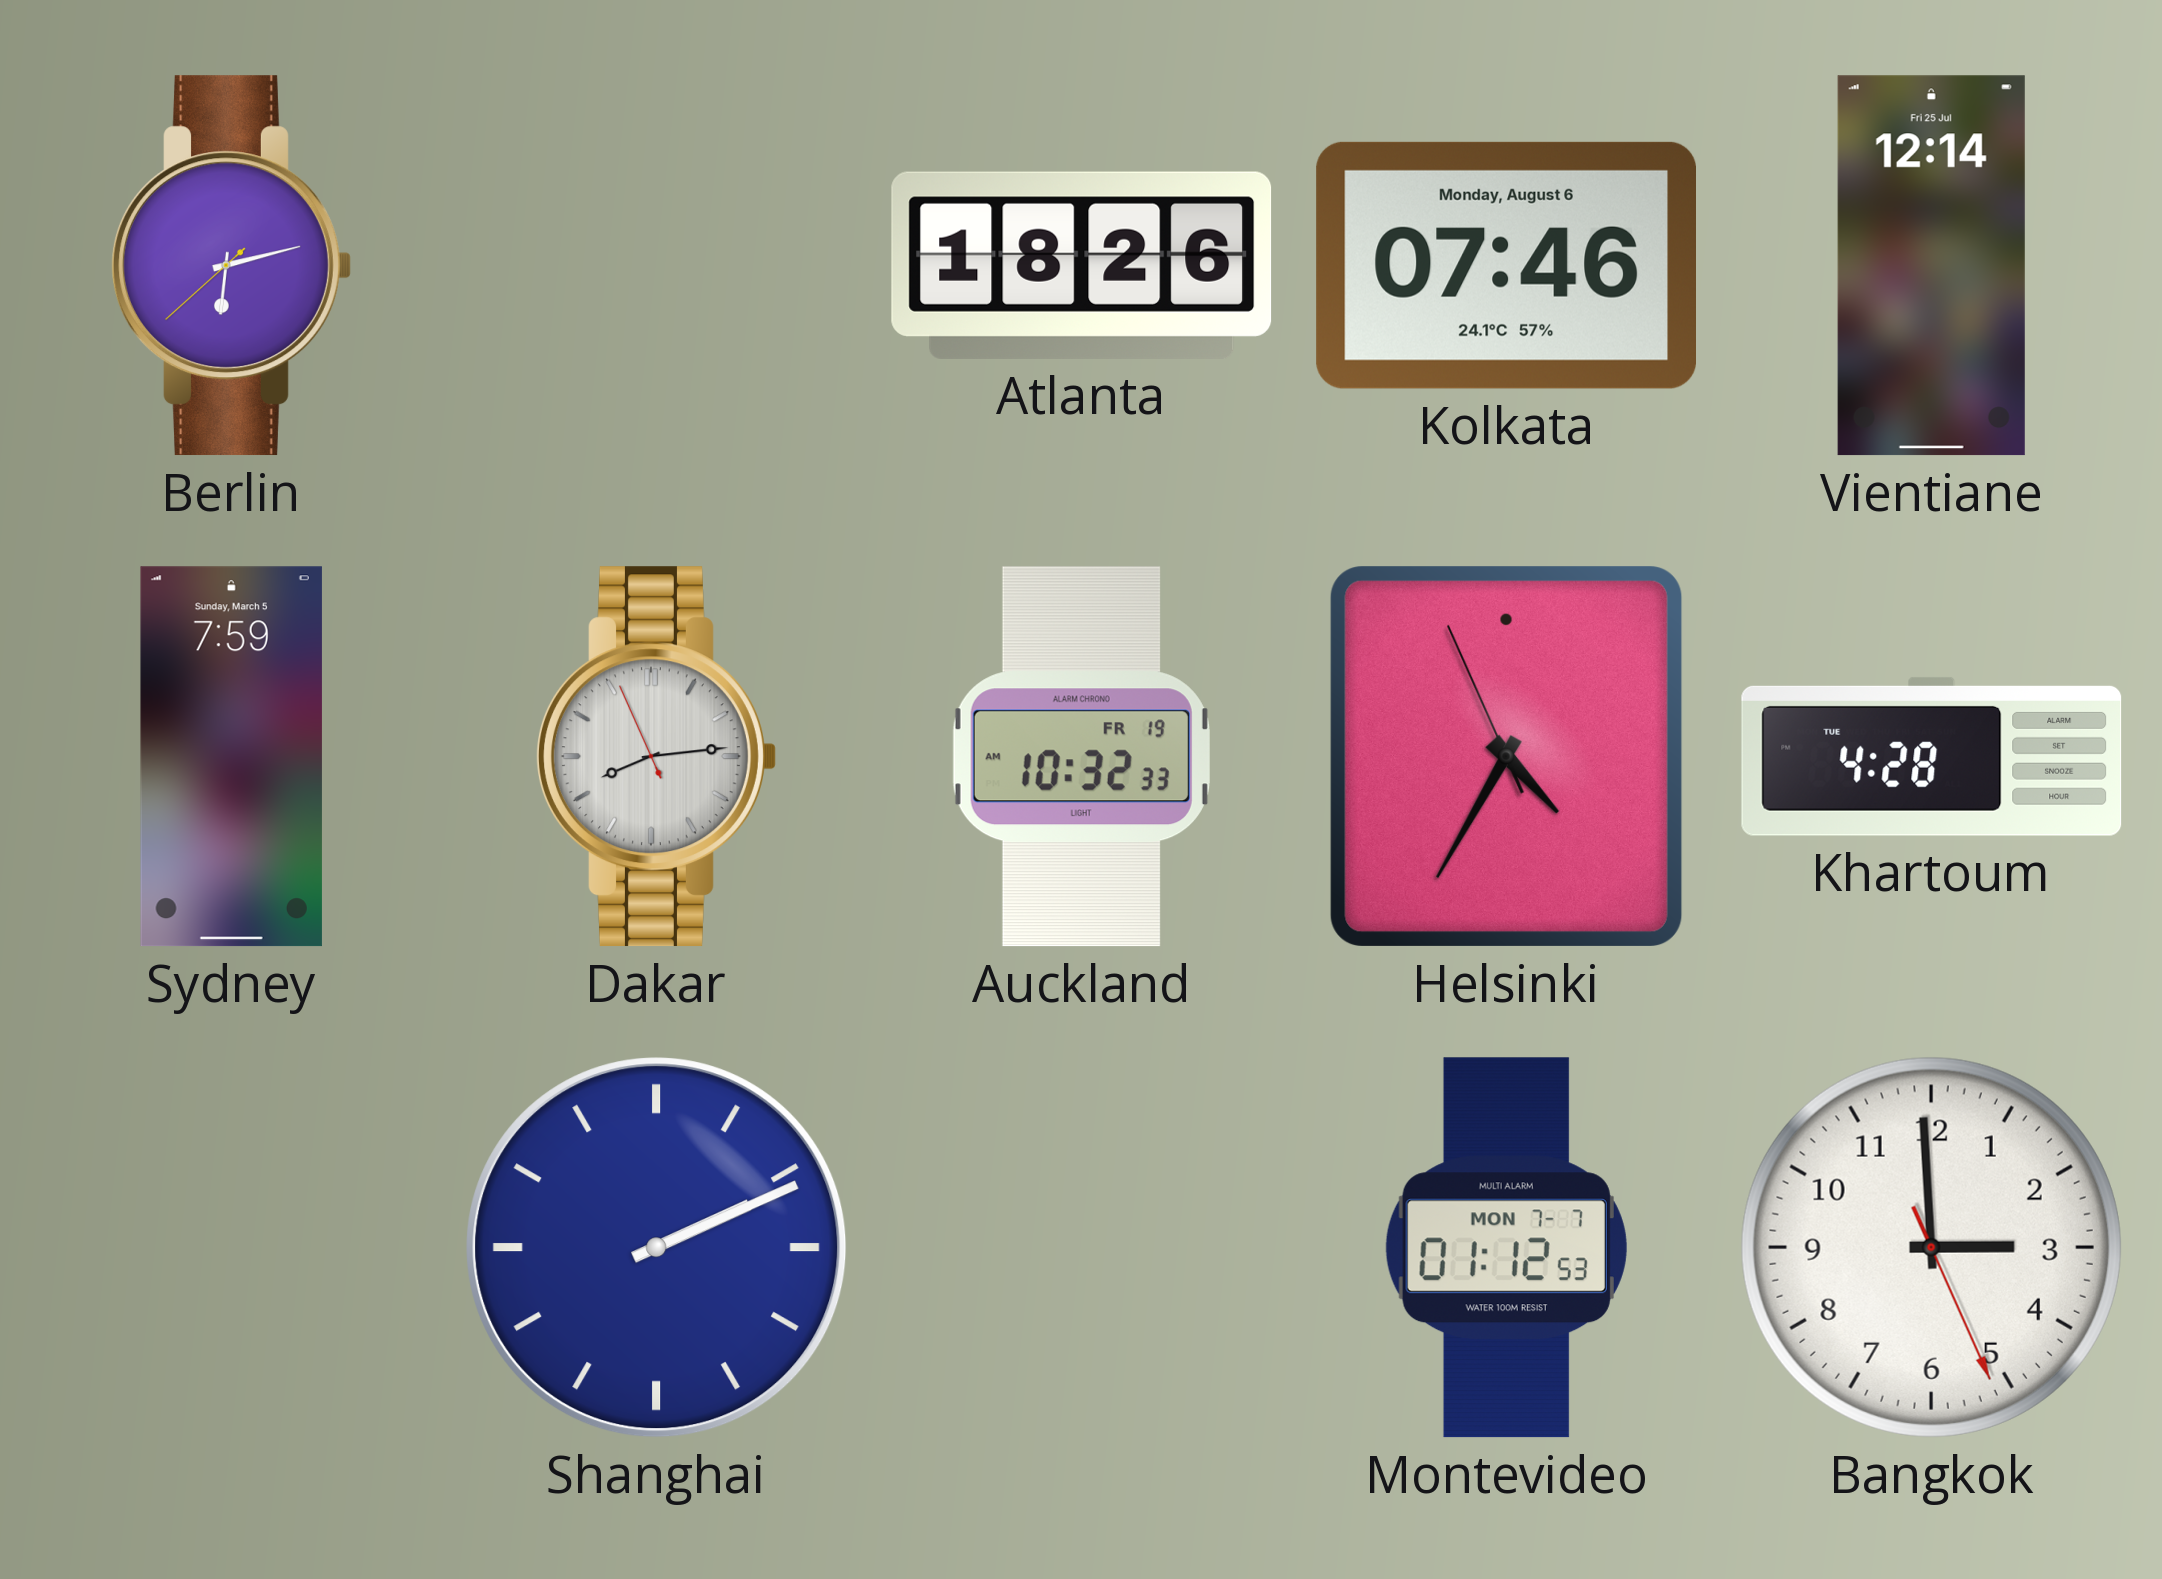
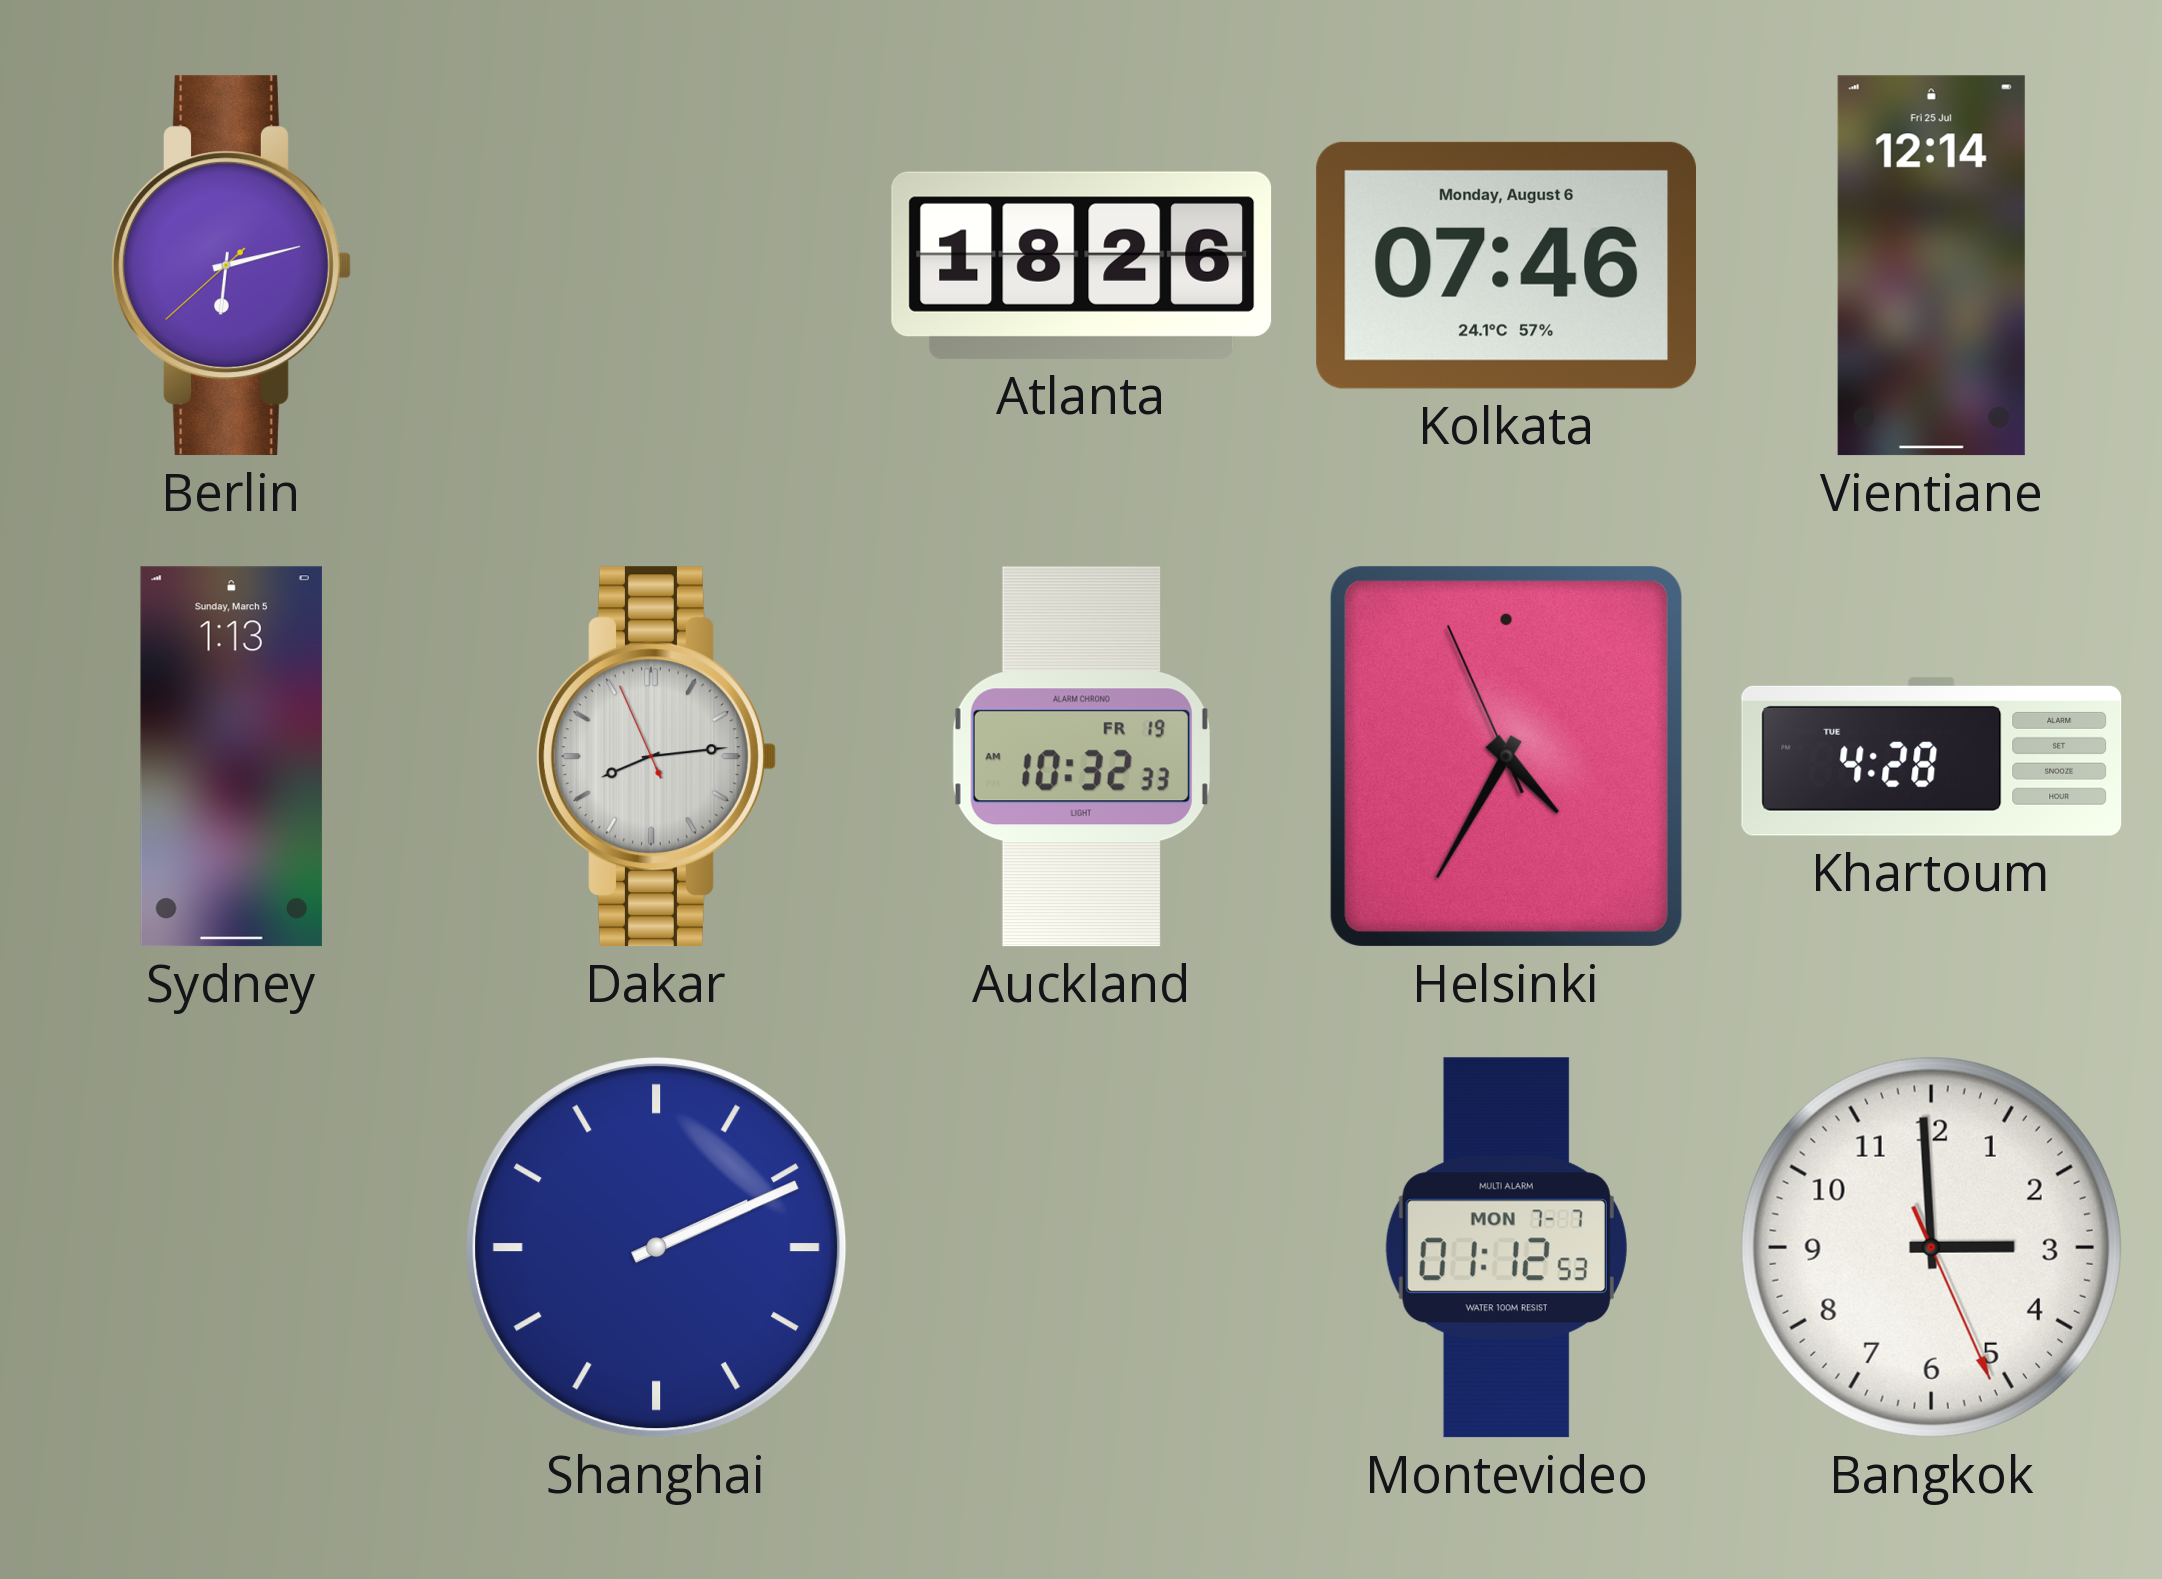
Sydney: 7:59 -> 1:13
